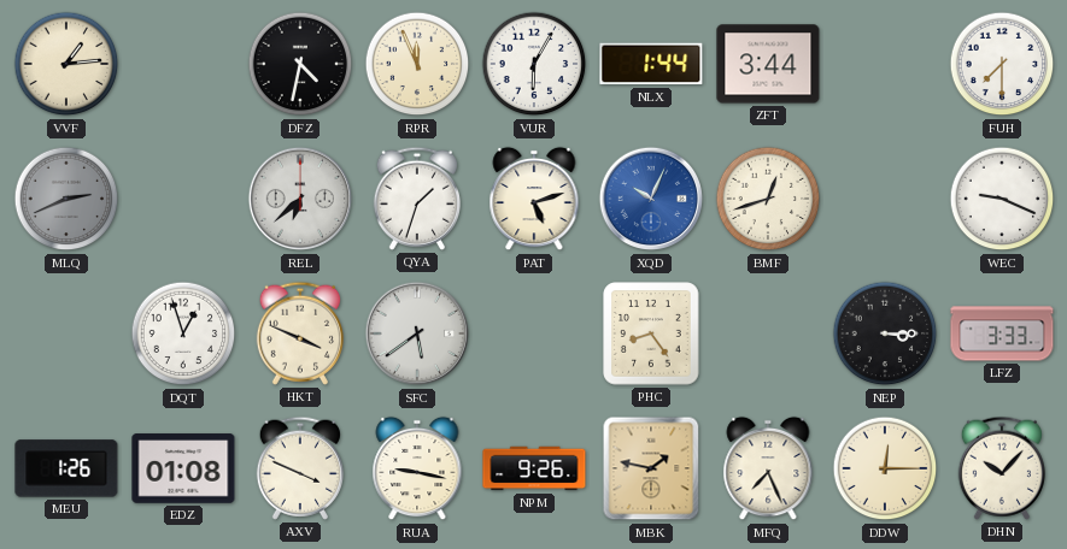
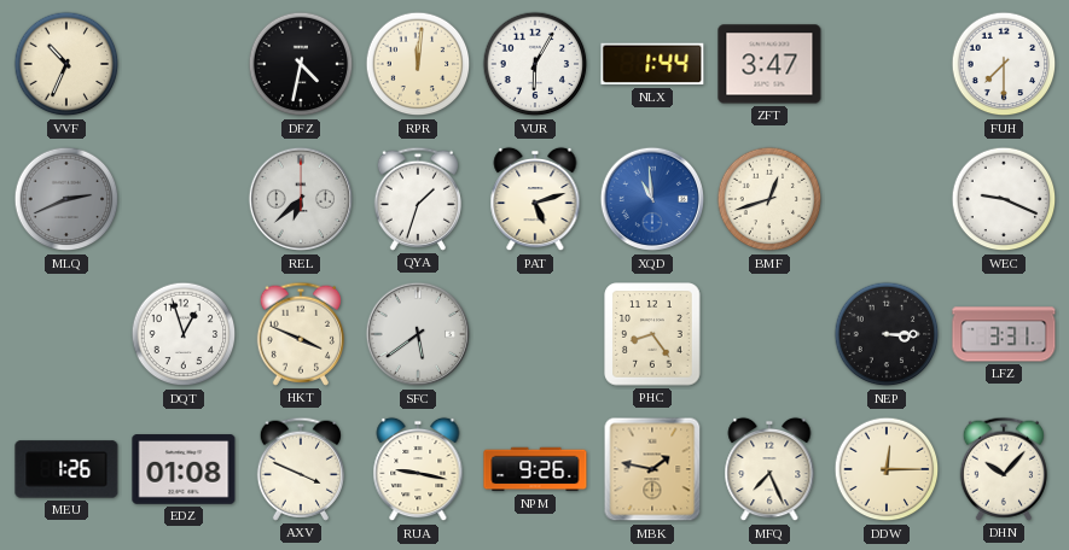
VVF: 1:14 -> 10:34
RPR: 11:56 -> 12:01
ZFT: 3:44 -> 3:47
XQD: 10:04 -> 10:59
LFZ: 3:33 -> 3:31
